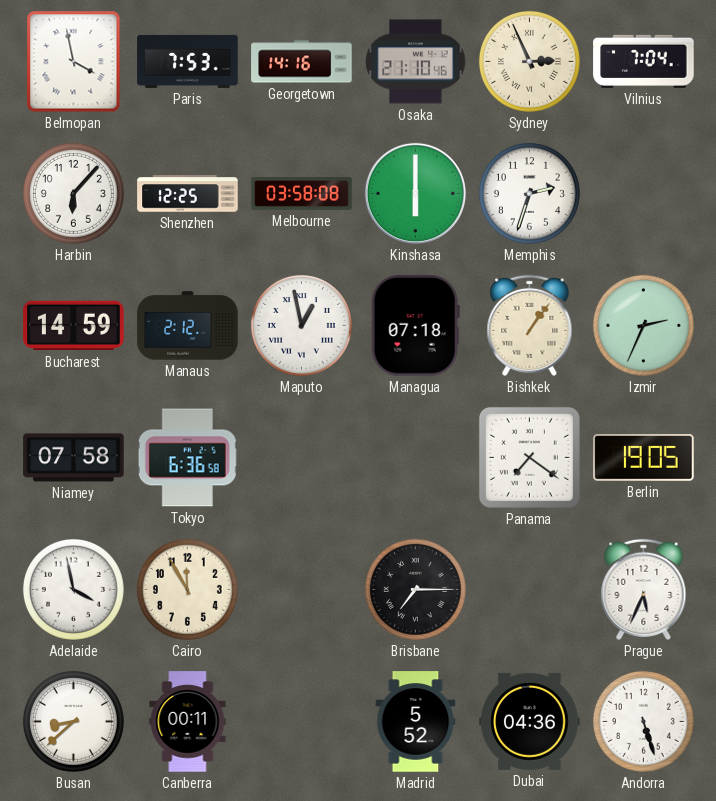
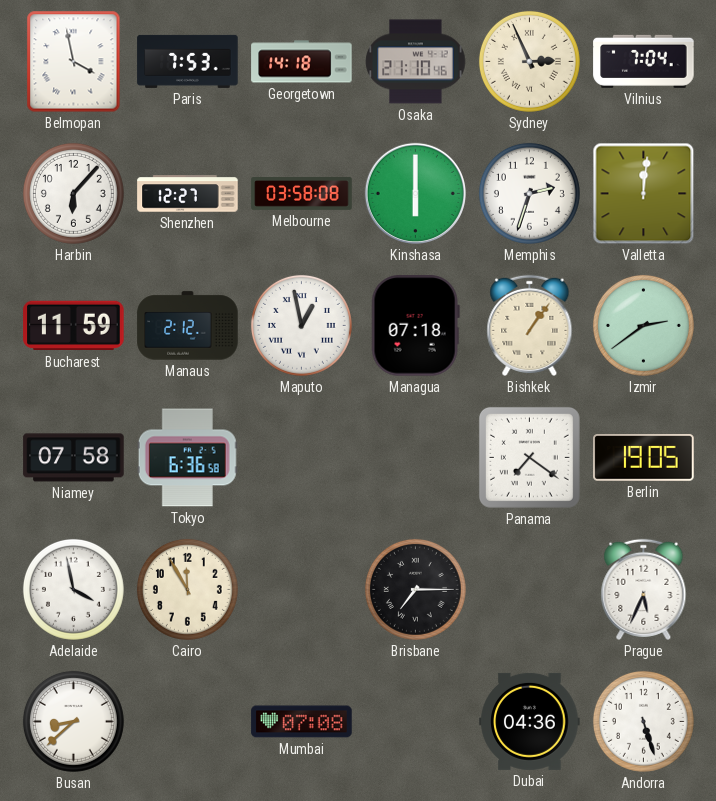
Georgetown: 14:16 -> 14:18
Shenzhen: 12:25 -> 12:27
Valletta: none -> 12:01
Bucharest: 14:59 -> 11:59
Izmir: 2:34 -> 2:39
Canberra: 00:11 -> none
Mumbai: none -> 07:08
Madrid: 5:52 -> none
